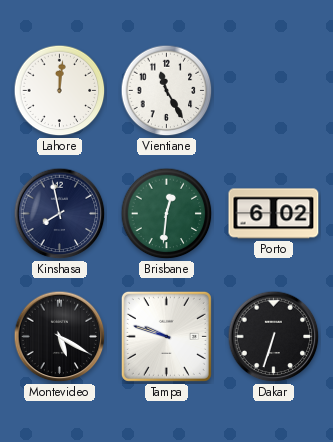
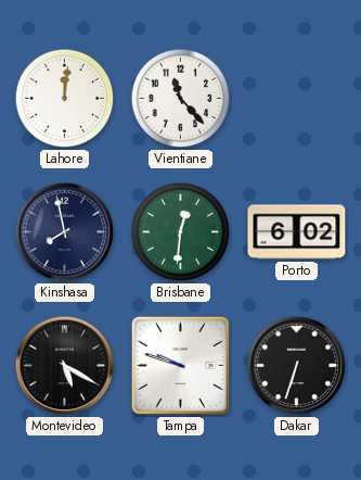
Vientiane: 11:25 -> 11:23
